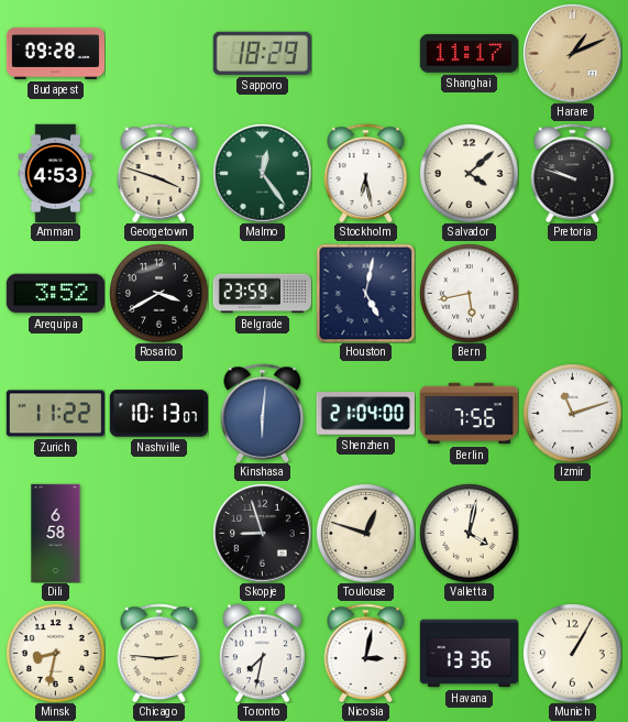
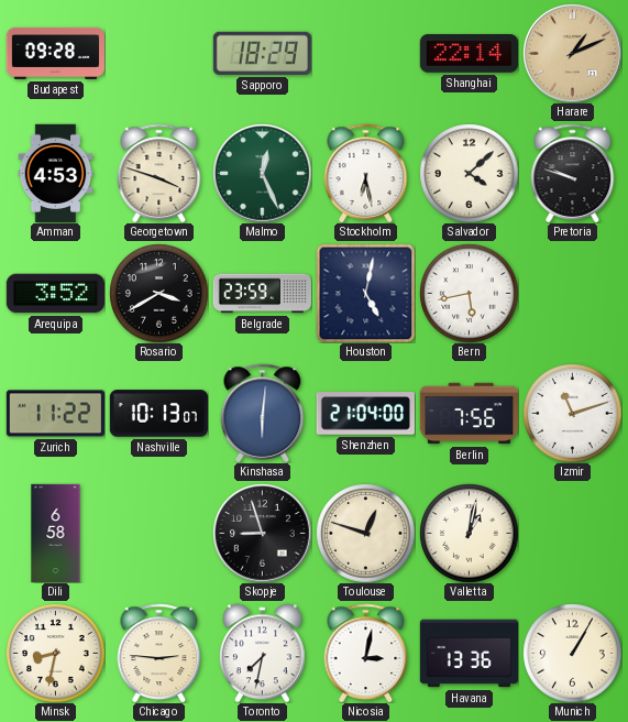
Shanghai: 11:17 -> 22:14
Malmo: 12:24 -> 12:26
Valletta: 4:02 -> 1:02
